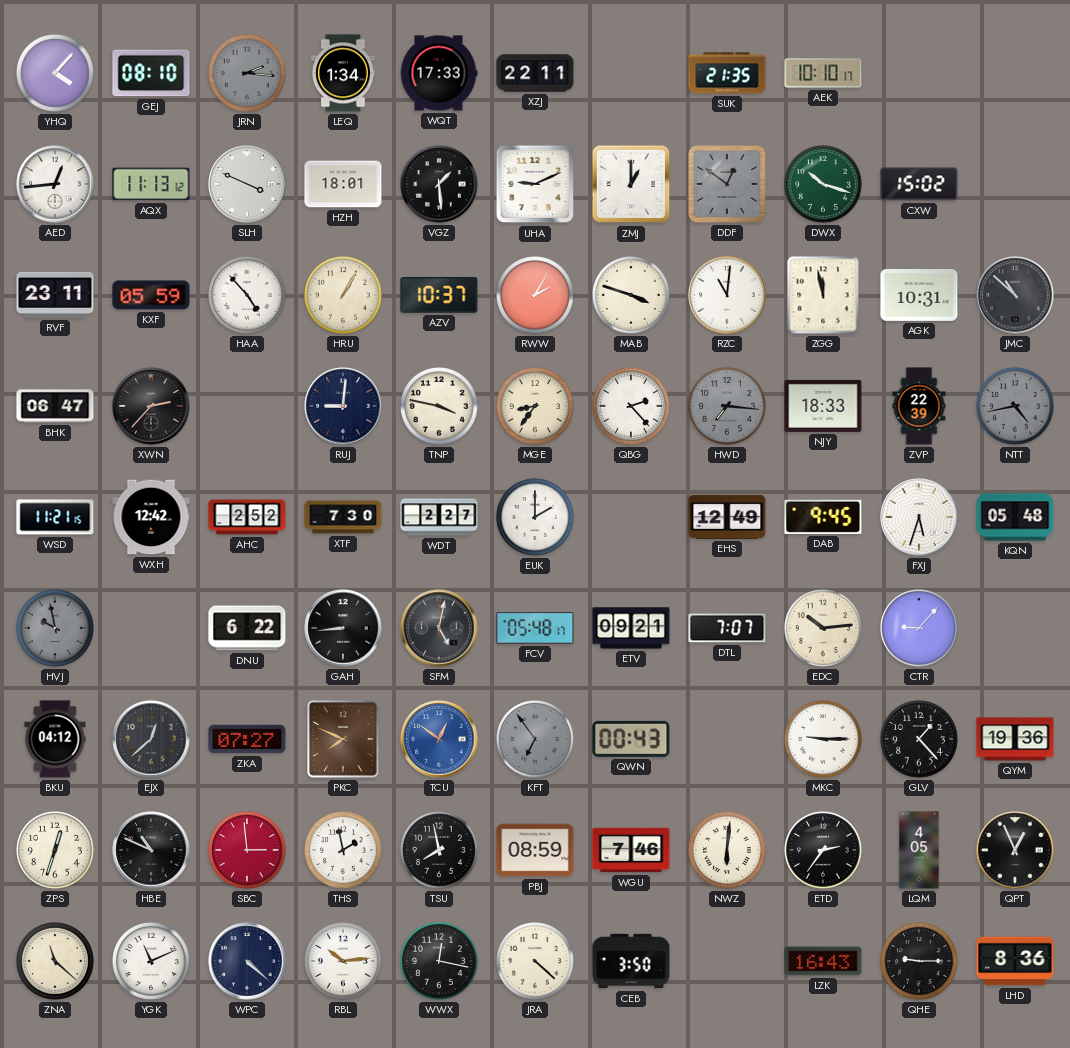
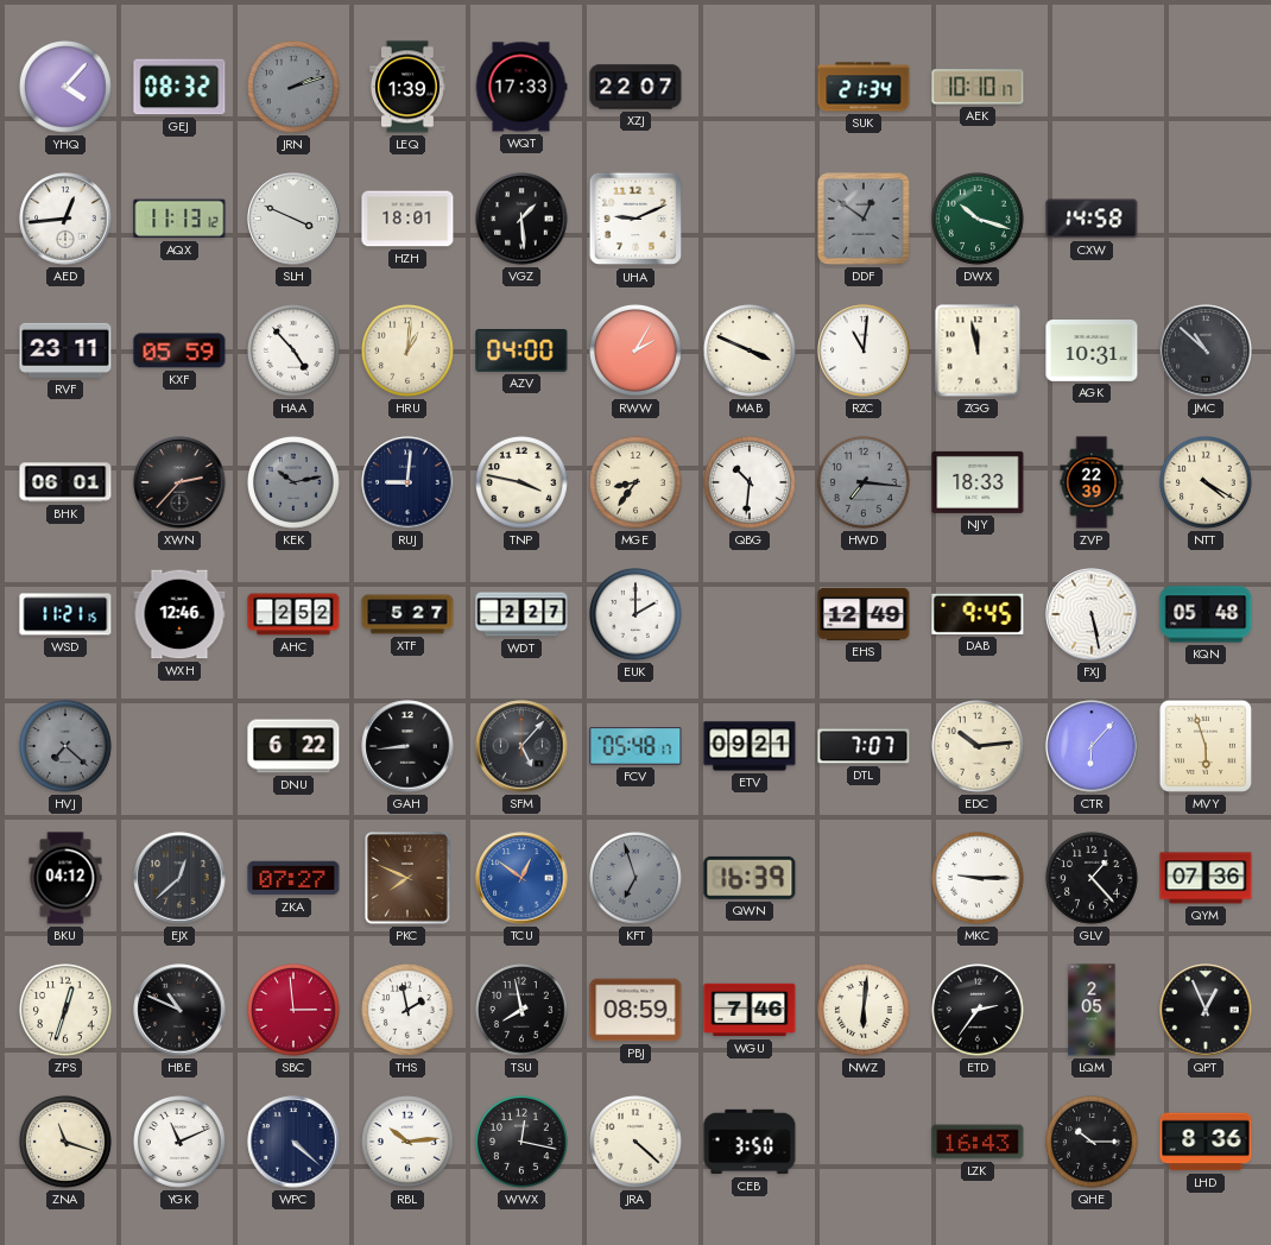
GEJ: 08:10 -> 08:32
JRN: 2:16 -> 2:12
LEQ: 1:34 -> 1:39
XZJ: 22:11 -> 22:07
SUK: 21:35 -> 21:34
ZMJ: 1:00 -> none
CXW: 15:02 -> 14:58
HRU: 1:05 -> 1:01
AZV: 10:37 -> 04:00
MAB: 3:48 -> 3:49
BHK: 06:47 -> 06:01
KEK: none -> 10:13
QBG: 2:23 -> 10:31
NTT: 4:43 -> 4:20
NTT dial: grey -> cream
WXH: 12:42 -> 12:46
XTF: 7:30 -> 5:27
FXJ: 5:33 -> 5:28
HVJ: 9:58 -> 7:22
SFM: 5:02 -> 5:07
CTR: 9:07 -> 6:07
MVY: none -> 5:57
KFT: 6:54 -> 6:57
QWN: 00:43 -> 16:39
QYM: 19:36 -> 07:36
LQM: 4:05 -> 2:05
ZNA: 11:22 -> 11:18
QHE: 9:15 -> 10:15
